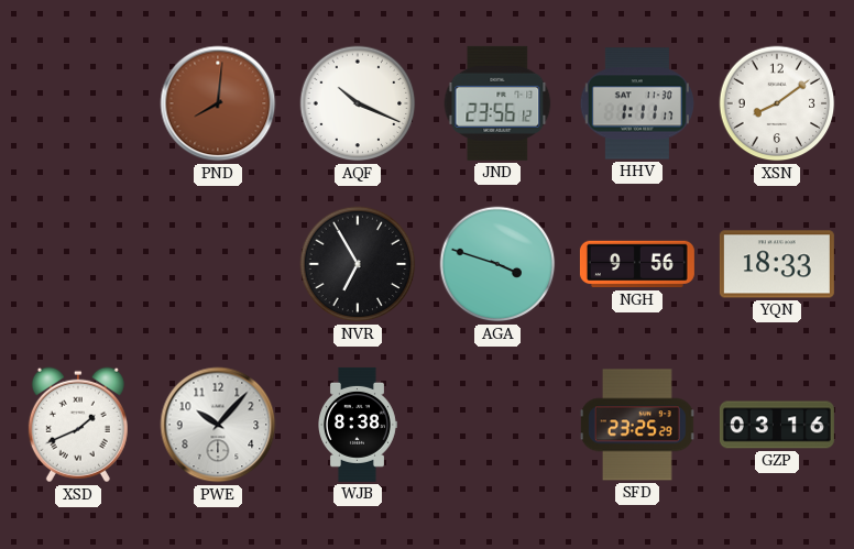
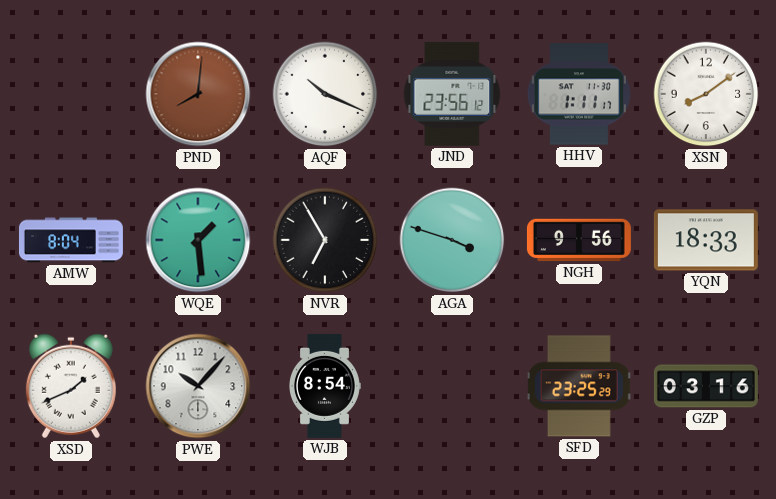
AMW: none -> 8:04
WQE: none -> 1:29
WJB: 8:38 -> 8:54
